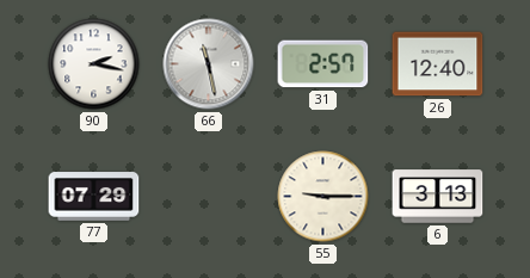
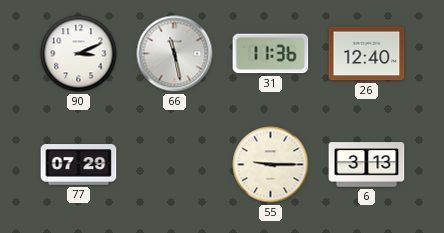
90: 2:17 -> 3:11
31: 2:57 -> 11:36
